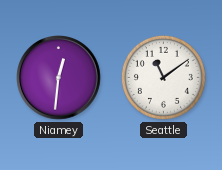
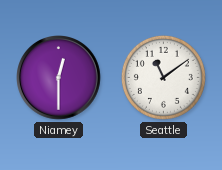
Niamey: 12:31 -> 12:30
